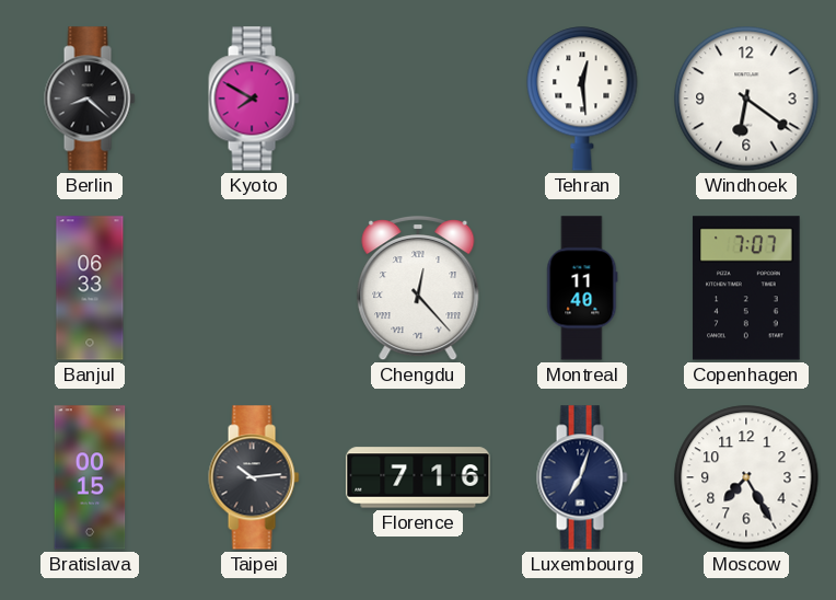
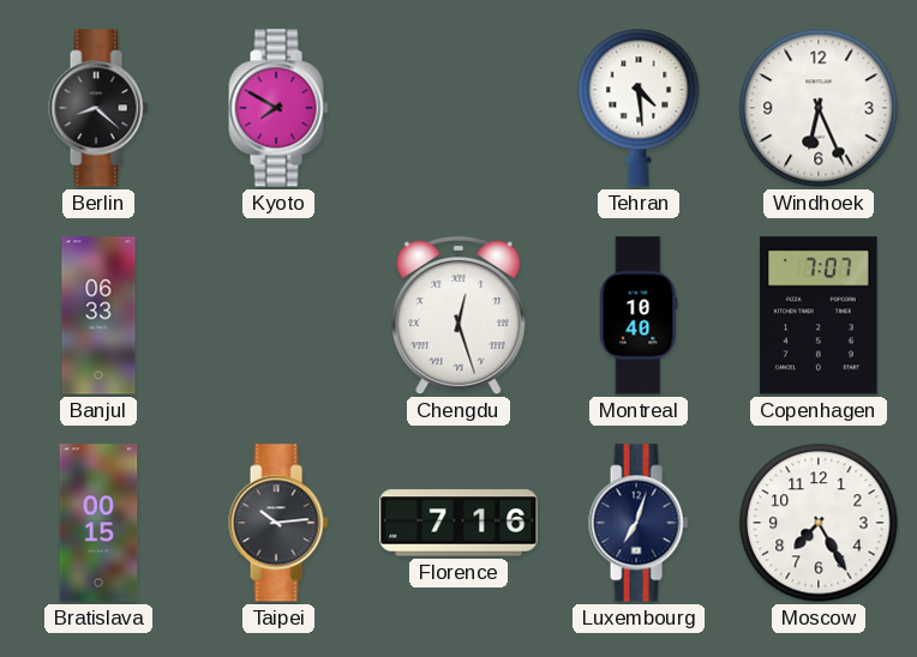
Tehran: 12:29 -> 4:29
Windhoek: 6:21 -> 6:26
Chengdu: 12:23 -> 12:27
Montreal: 11:40 -> 10:40
